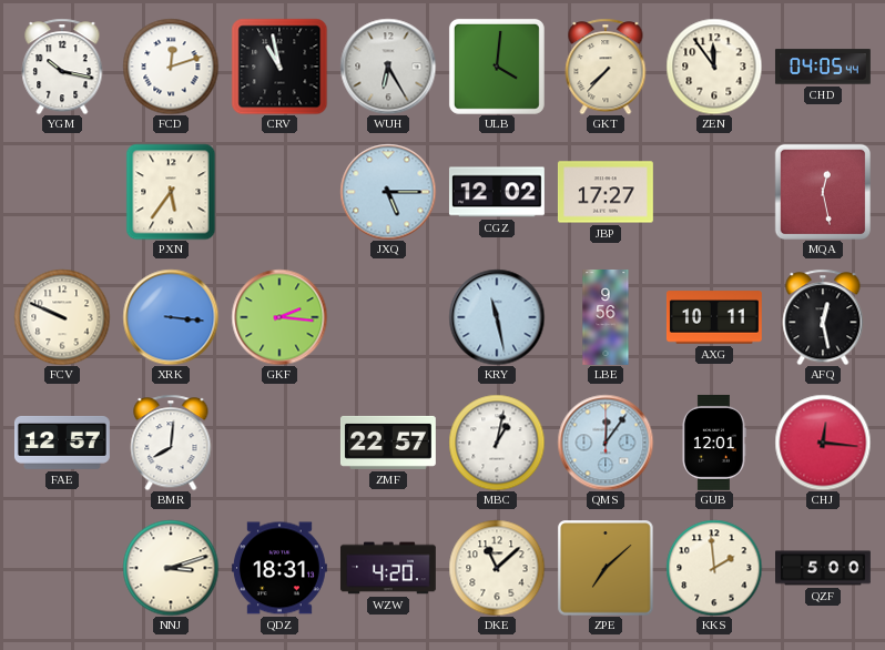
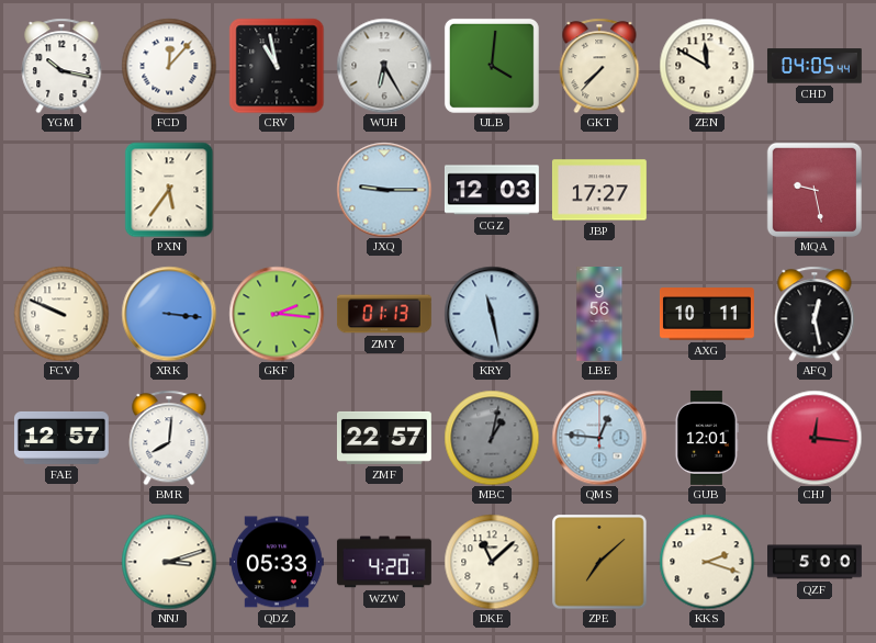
FCD: 12:12 -> 12:07
ZEN: 11:54 -> 11:50
JXQ: 5:15 -> 9:15
CGZ: 12:02 -> 12:03
MQA: 12:28 -> 9:28
ZMY: none -> 01:13
MBC dial: white -> grey
QMS: 12:06 -> 12:46
QDZ: 18:31 -> 05:33
KKS: 1:59 -> 2:18
